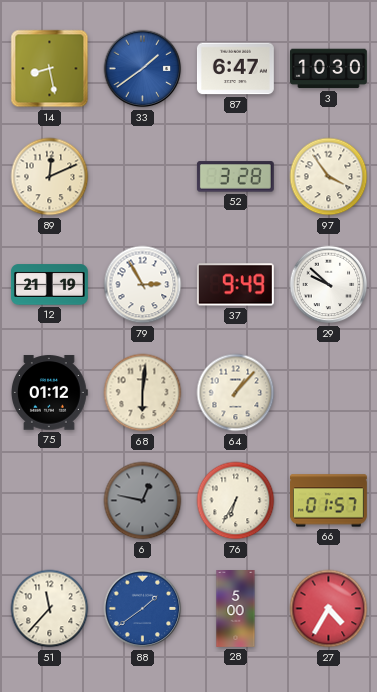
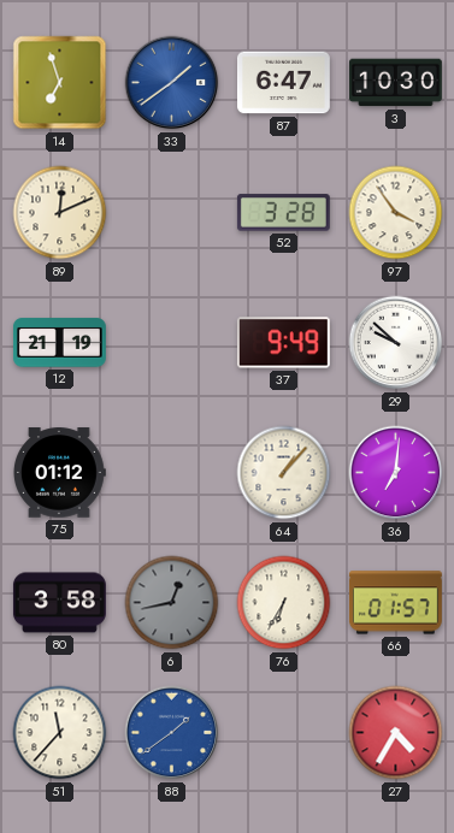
14: 8:28 -> 6:57
79: 2:55 -> none
68: 6:01 -> none
36: none -> 7:01
80: none -> 3:58
6: 12:47 -> 12:43
28: 5:00 -> none
